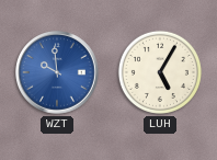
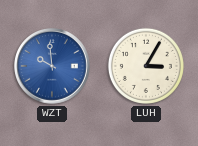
LUH: 5:05 -> 3:05
